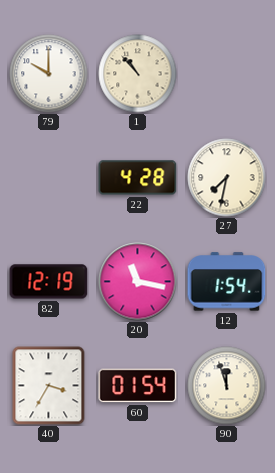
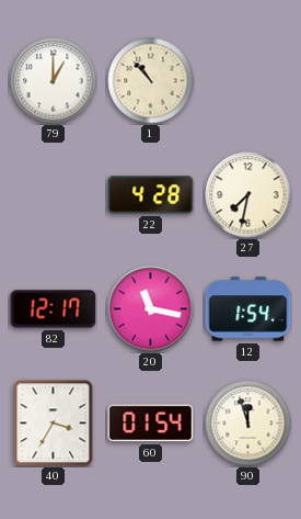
79: 10:00 -> 1:00
82: 12:19 -> 12:17
